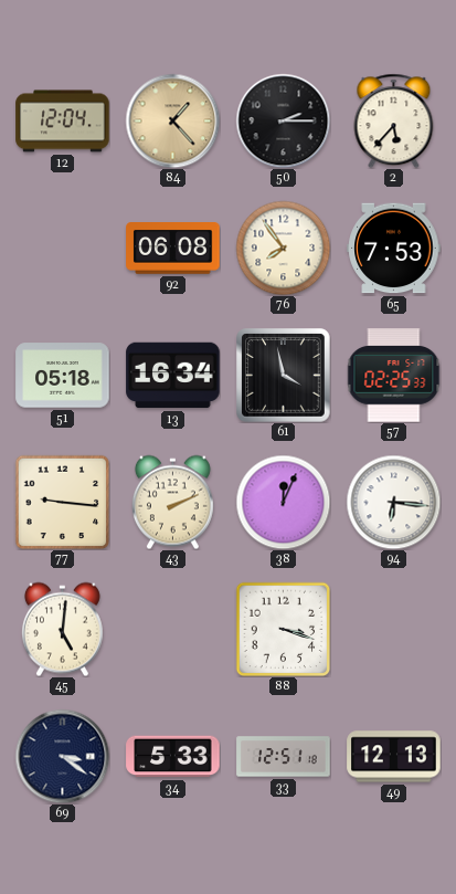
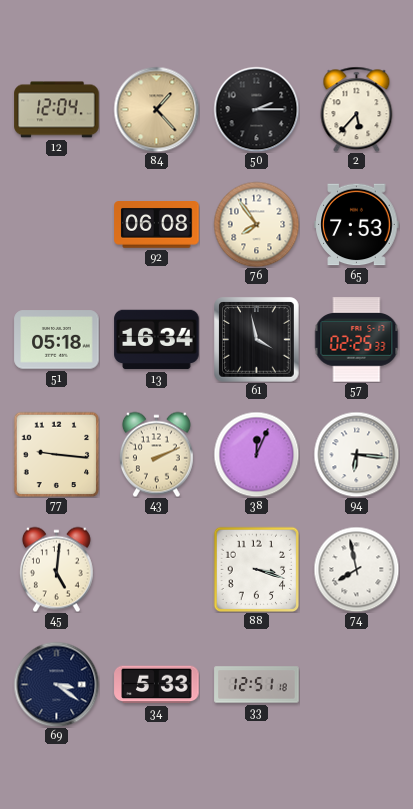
74: none -> 7:58
49: 12:13 -> none
